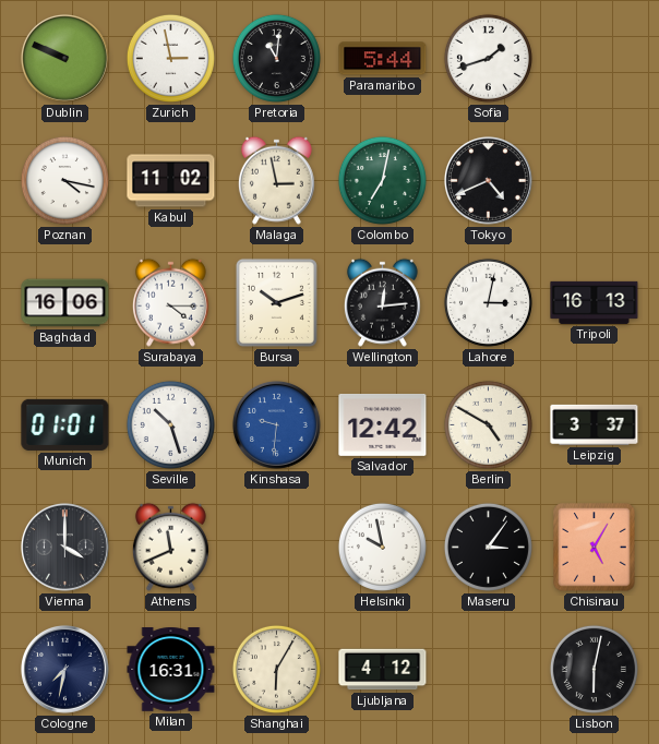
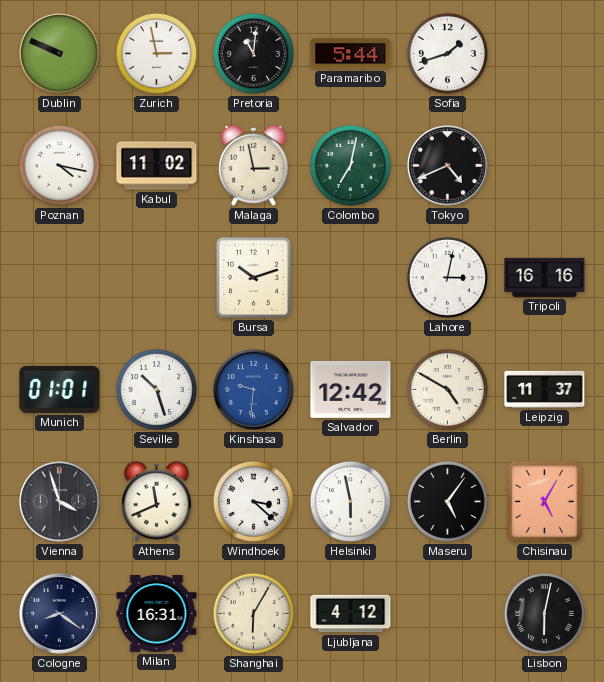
Baghdad: 16:06 -> none
Surabaya: 4:15 -> none
Wellington: 12:14 -> none
Tripoli: 16:13 -> 16:16
Leipzig: 3:37 -> 11:37
Vienna: 4:00 -> 3:57
Windhoek: none -> 3:22
Helsinki: 9:58 -> 5:58
Maseru: 3:06 -> 5:06
Cologne: 7:32 -> 8:21
